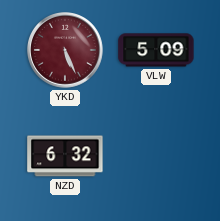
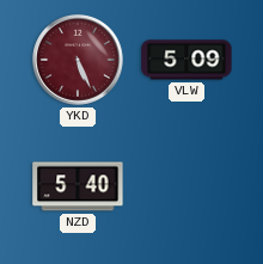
NZD: 6:32 -> 5:40
